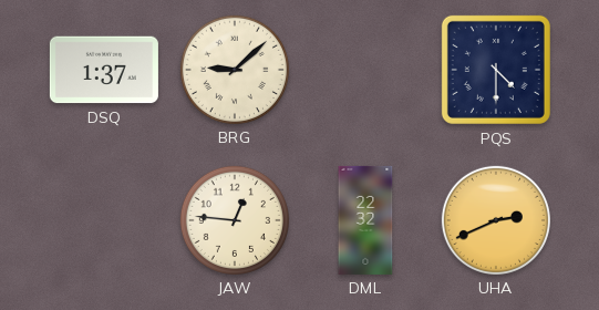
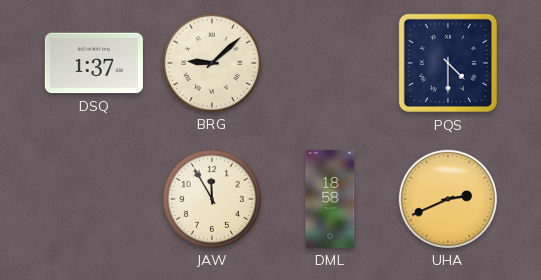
JAW: 12:46 -> 11:55
DML: 22:32 -> 18:58
